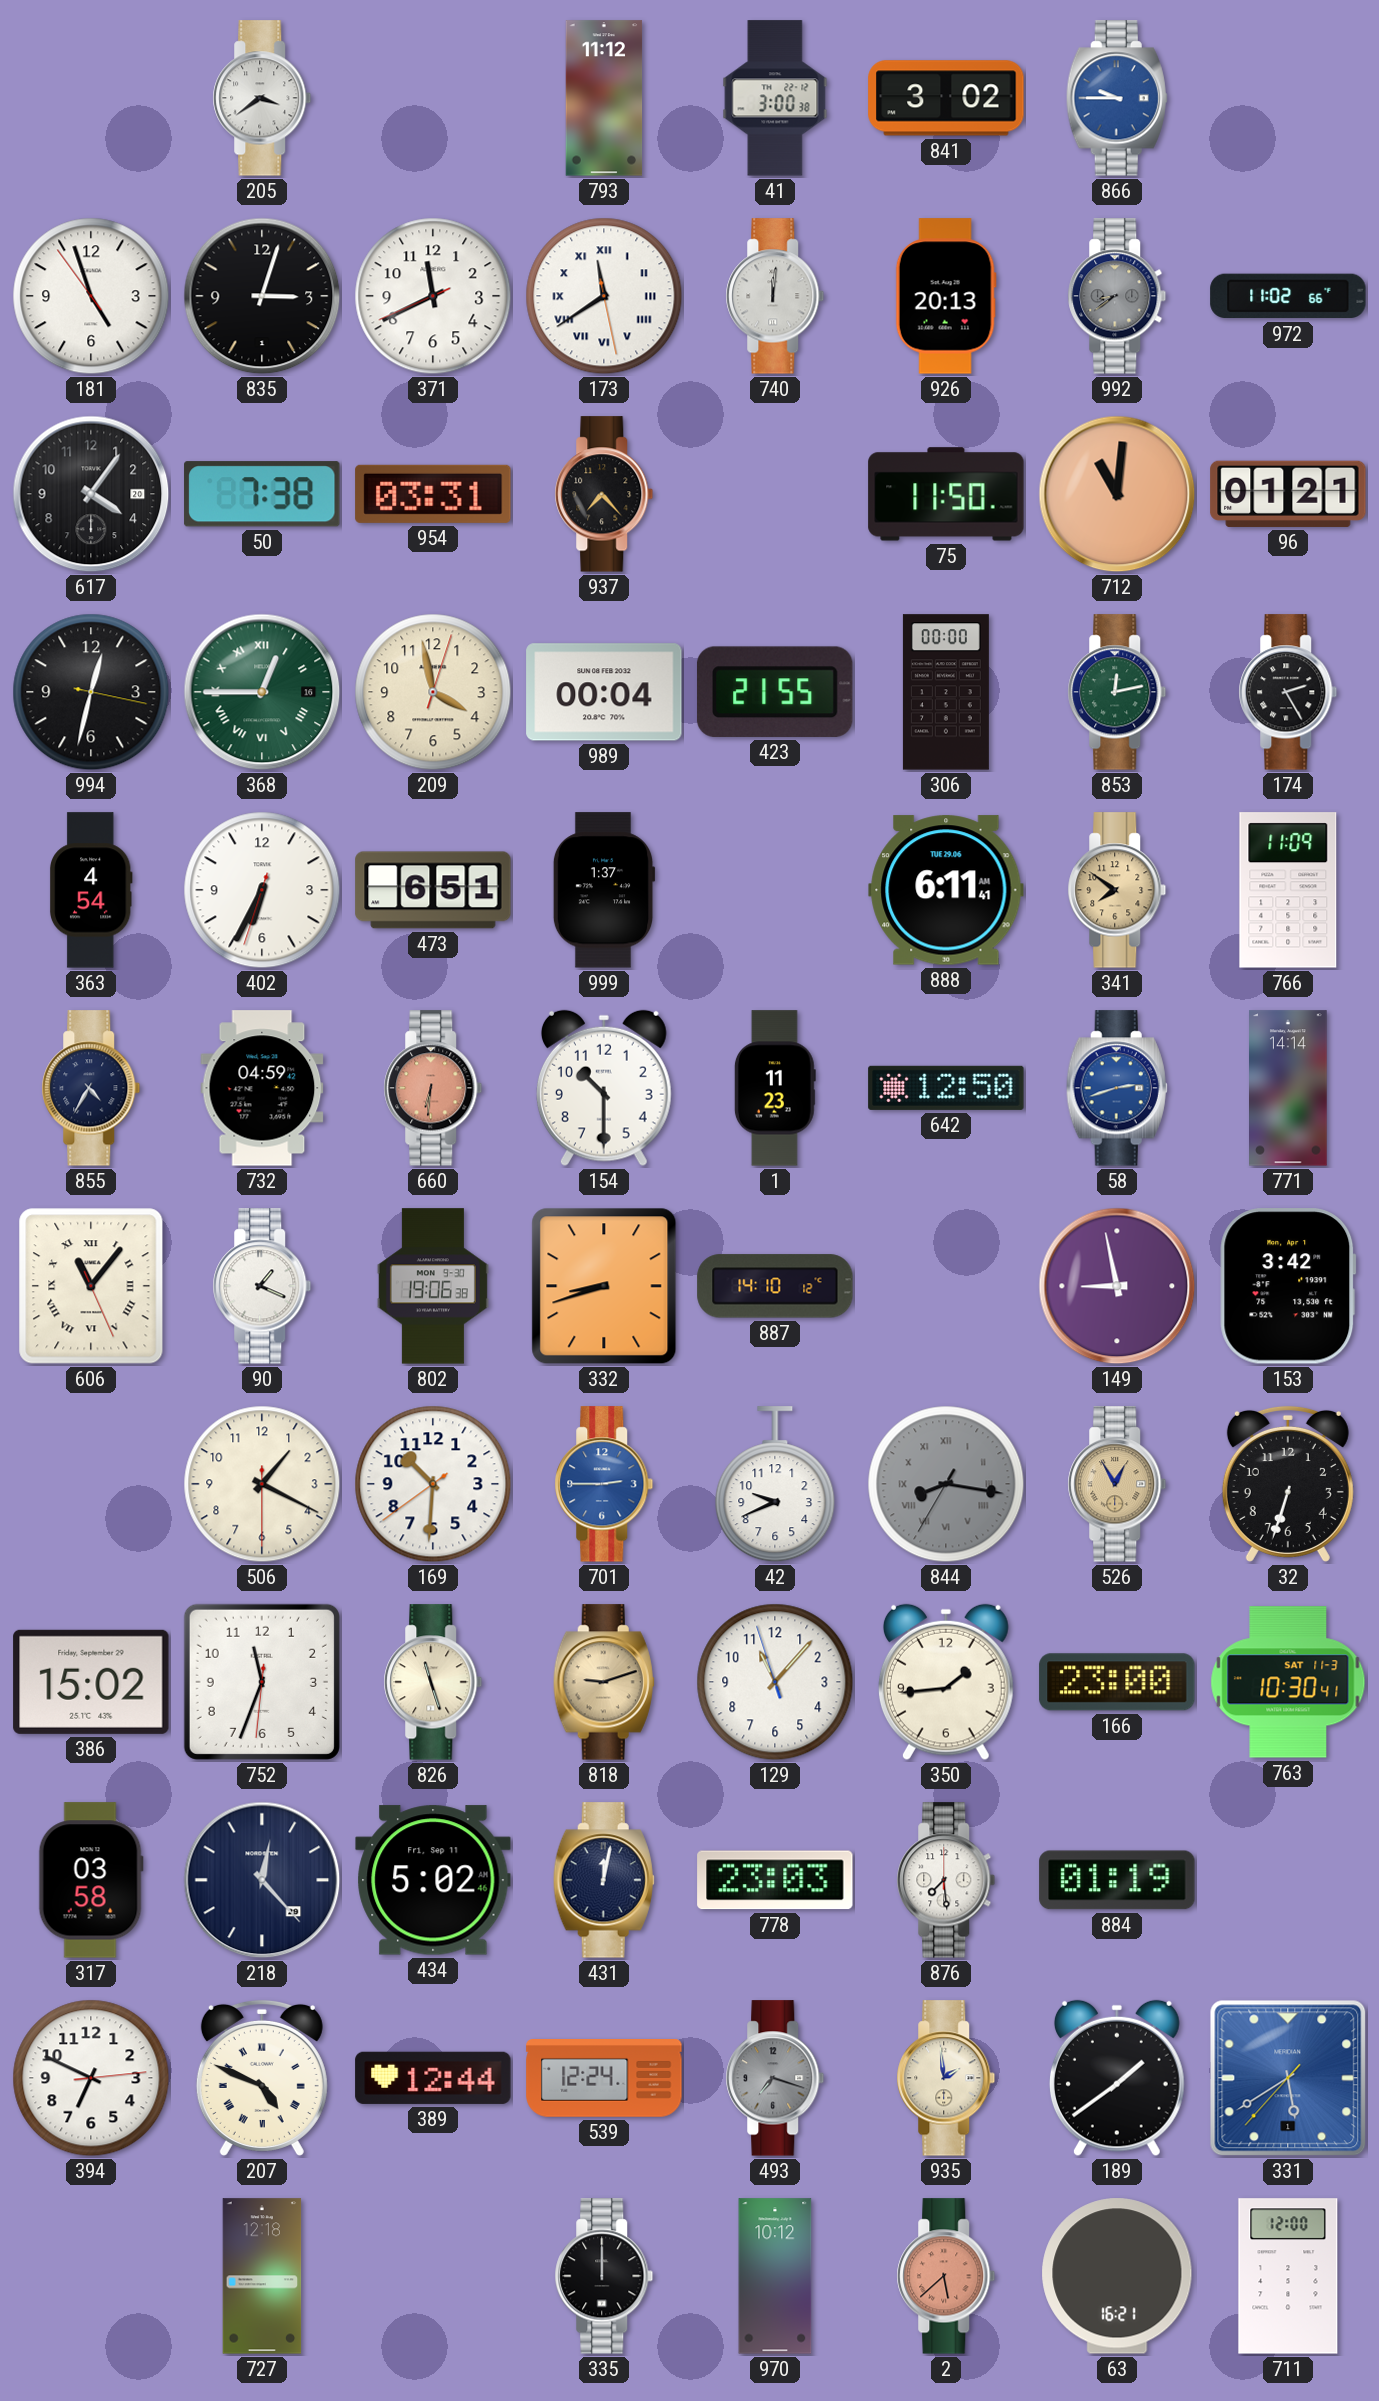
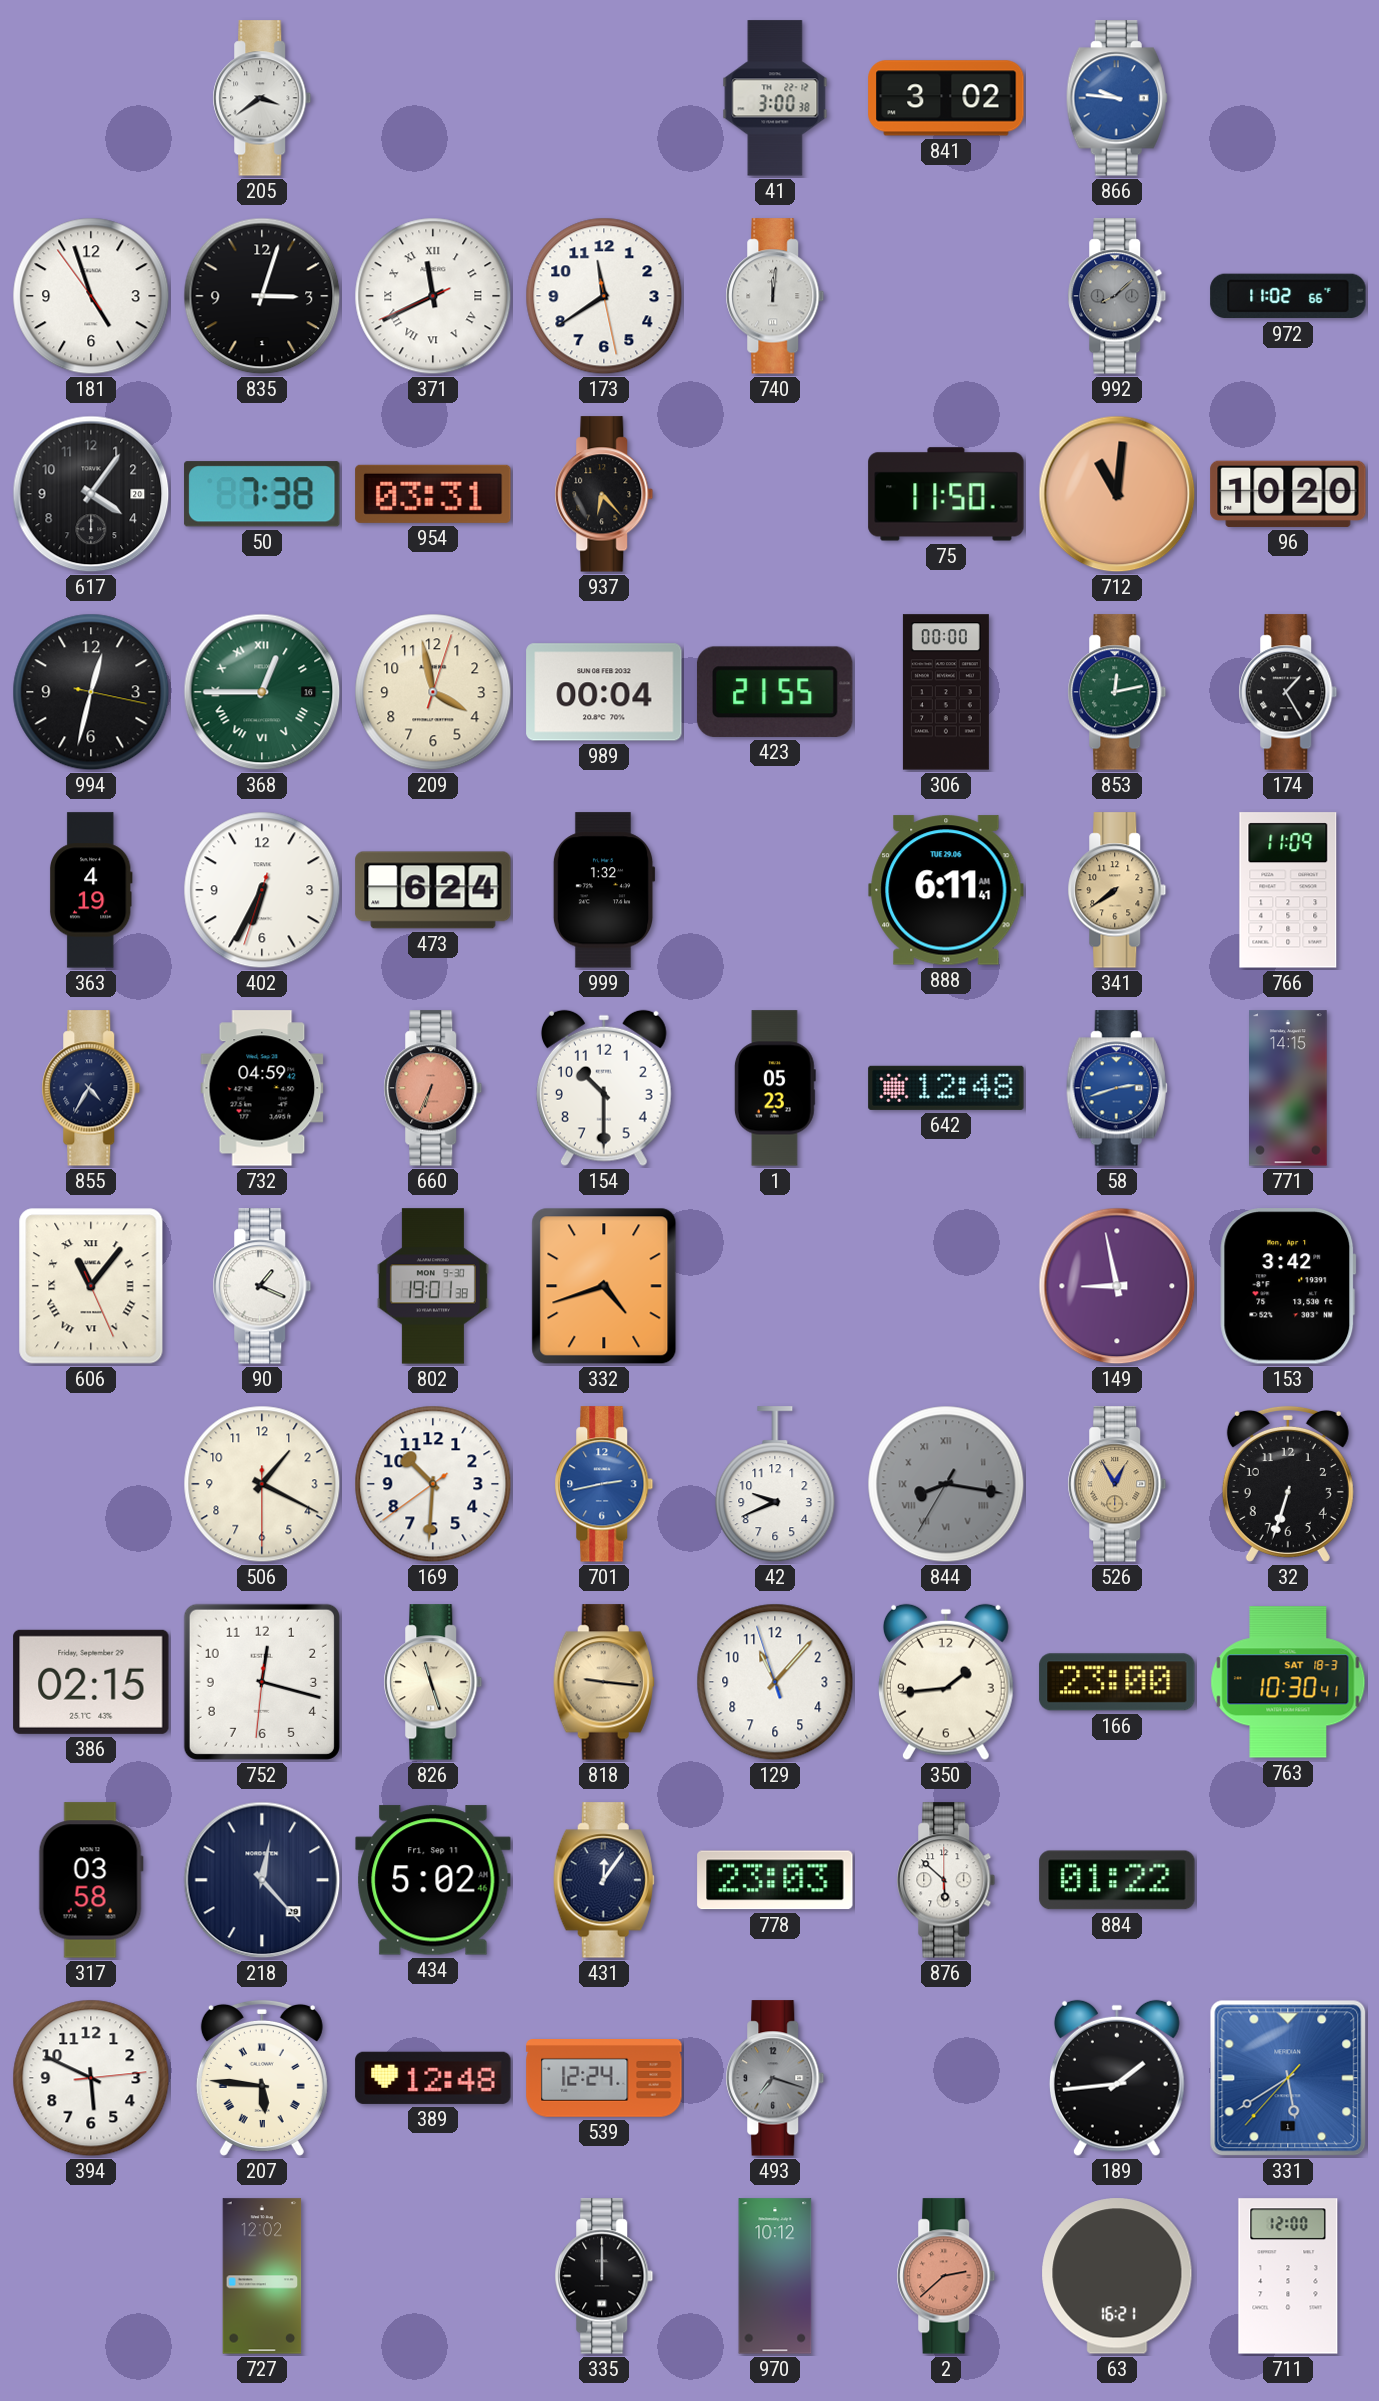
793: 11:12 -> none
866: 9:45 -> 9:46
371 numerals: Arabic -> Roman
173 numerals: Roman -> Arabic
926: 20:13 -> none
992: 8:39 -> 8:08
937: 7:23 -> 6:23
96: 01:21 -> 10:20
174: 2:25 -> 1:25
363: 4:54 -> 4:19
473: 6:51 -> 6:24
999: 1:37 -> 1:32
341: 7:51 -> 7:39
660: 6:31 -> 6:34
1: 11:23 -> 05:23
642: 12:50 -> 12:48
771: 14:14 -> 14:15
802: 19:06 -> 19:01
332: 8:42 -> 4:42
887: 14:10 -> none
701: 2:45 -> 2:43
386: 15:02 -> 02:15
752: 11:33 -> 12:17
818: 9:12 -> 9:16
763 date: SAT 11-3 -> SAT 18-3
431: 12:02 -> 12:06
876: 7:29 -> 5:52
884: 01:19 -> 01:22
394: 6:49 -> 5:49
207: 4:49 -> 5:46
389: 12:44 -> 12:48
935: 1:59 -> none
189: 1:39 -> 1:44
727: 12:18 -> 12:02
2: 5:38 -> 2:38
